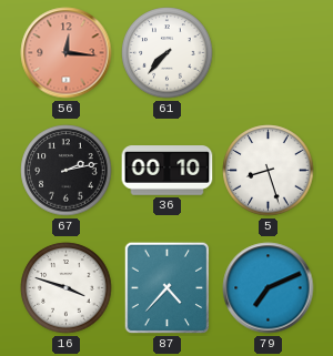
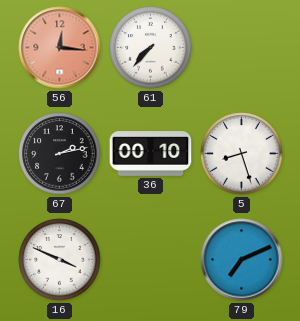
16: 3:48 -> 3:49
87: 4:37 -> none
